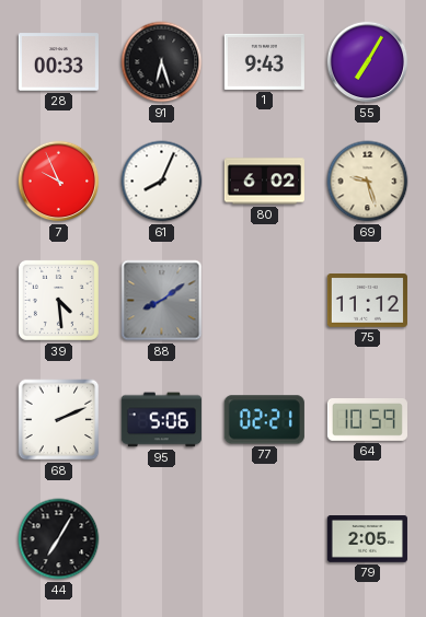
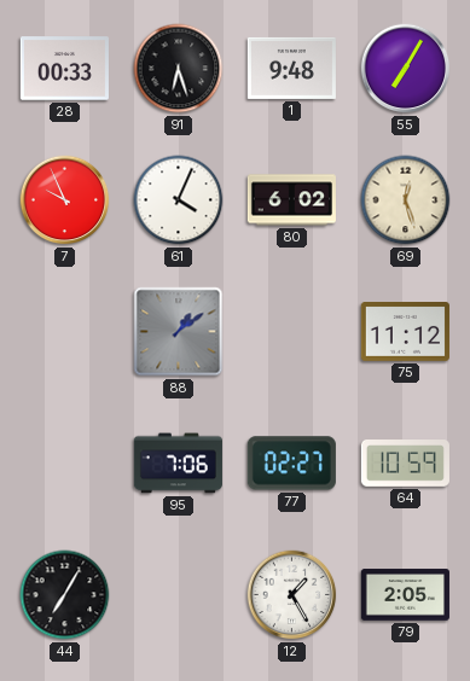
1: 9:43 -> 9:48
61: 8:04 -> 4:04
69: 9:27 -> 12:27
39: 4:29 -> none
88: 8:09 -> 1:09
68: 2:11 -> none
95: 5:06 -> 7:06
77: 02:21 -> 02:27
12: none -> 1:25
